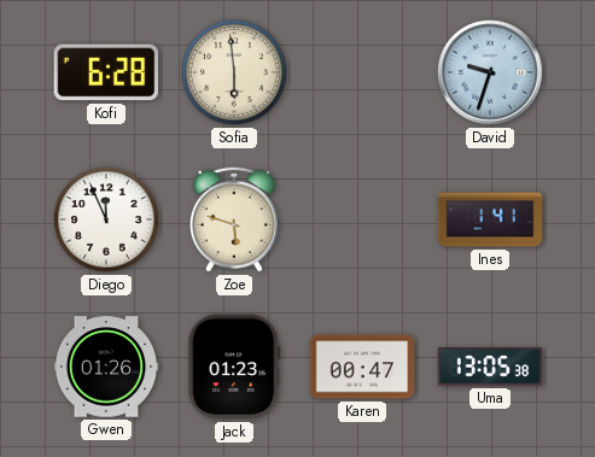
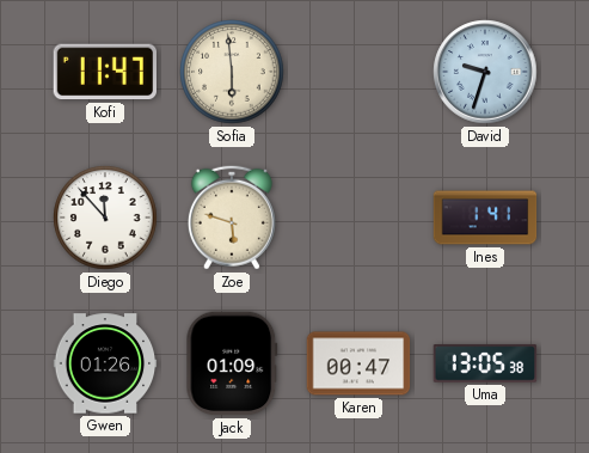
Kofi: 6:28 -> 11:47
Diego: 11:56 -> 11:53
Jack: 01:23 -> 01:09
